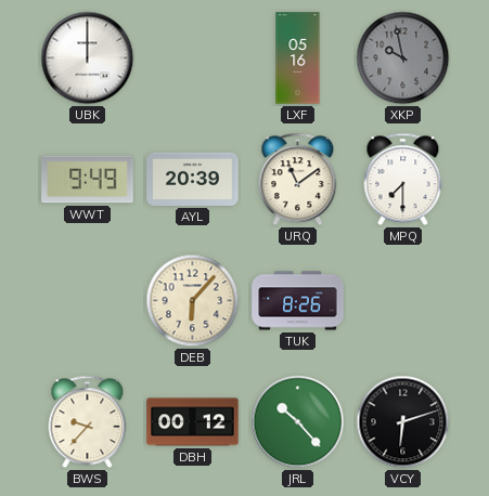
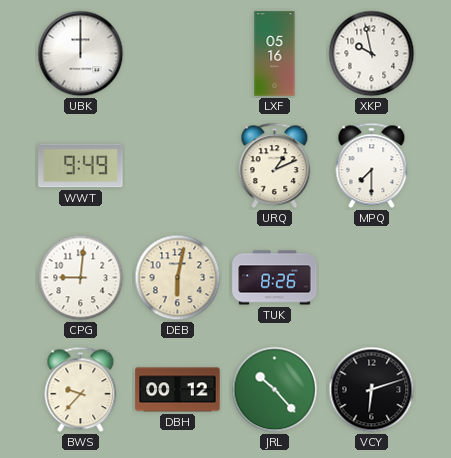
XKP dial: grey -> white
AYL: 20:39 -> none
URQ: 11:09 -> 1:11
CPG: none -> 9:01
DEB: 6:07 -> 6:02
